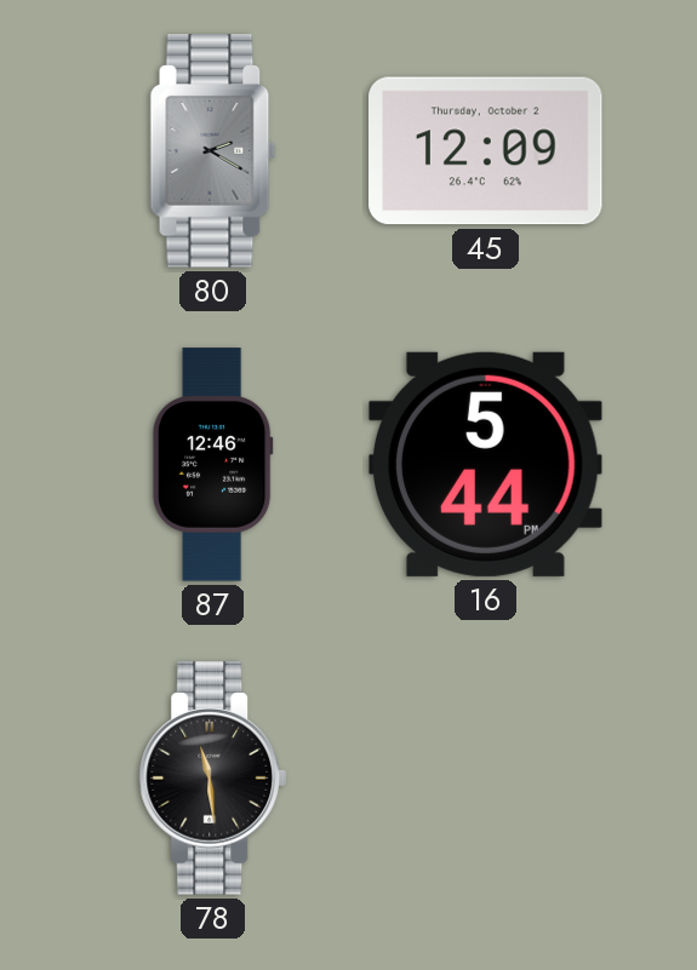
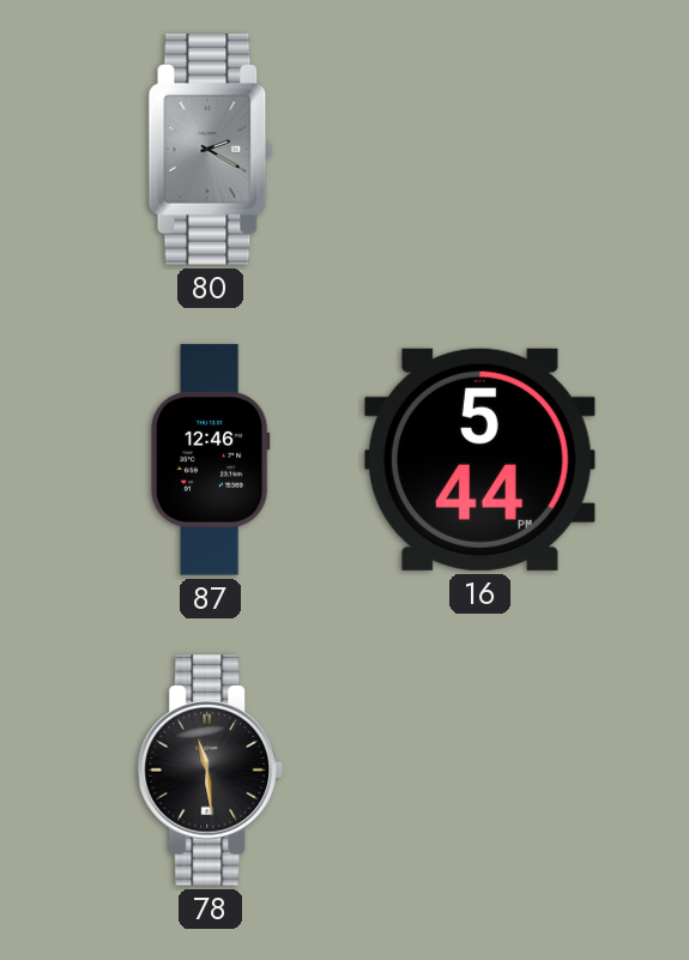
45: 12:09 -> none
